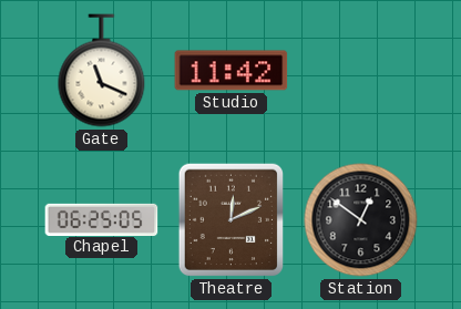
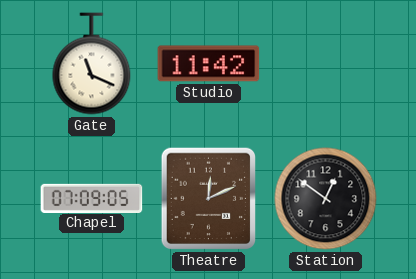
Chapel: 06:25 -> 07:09
